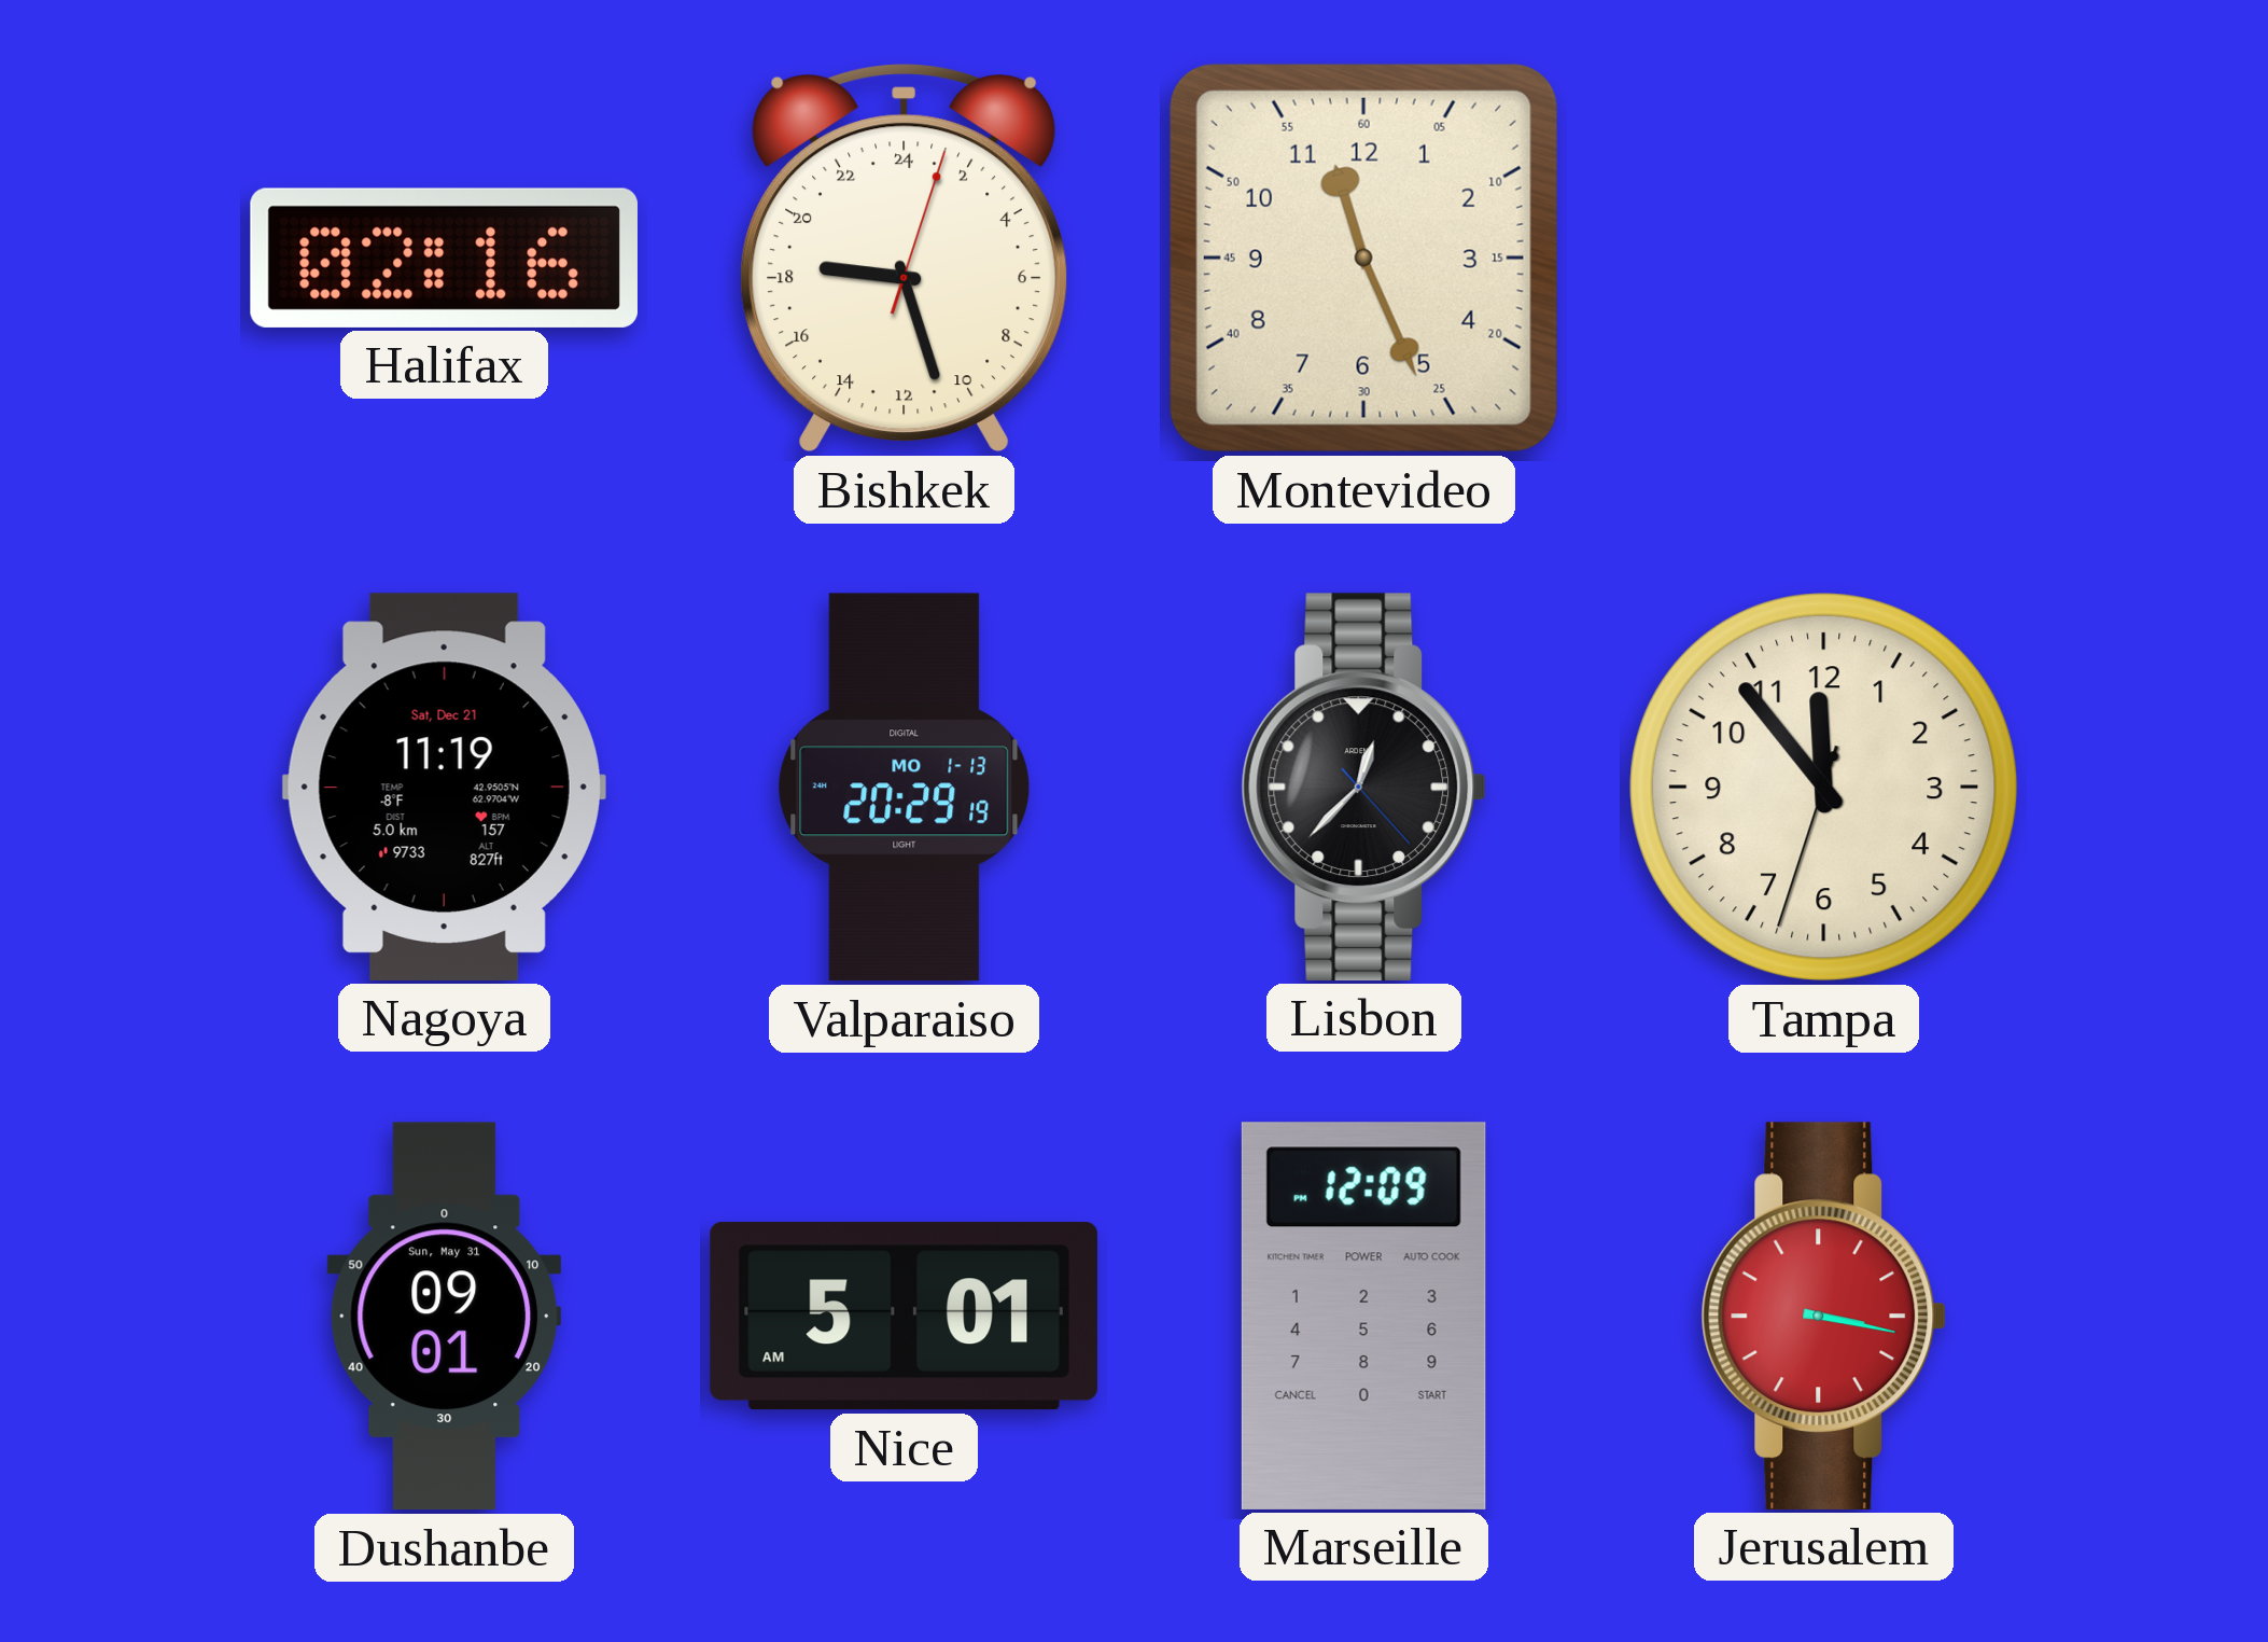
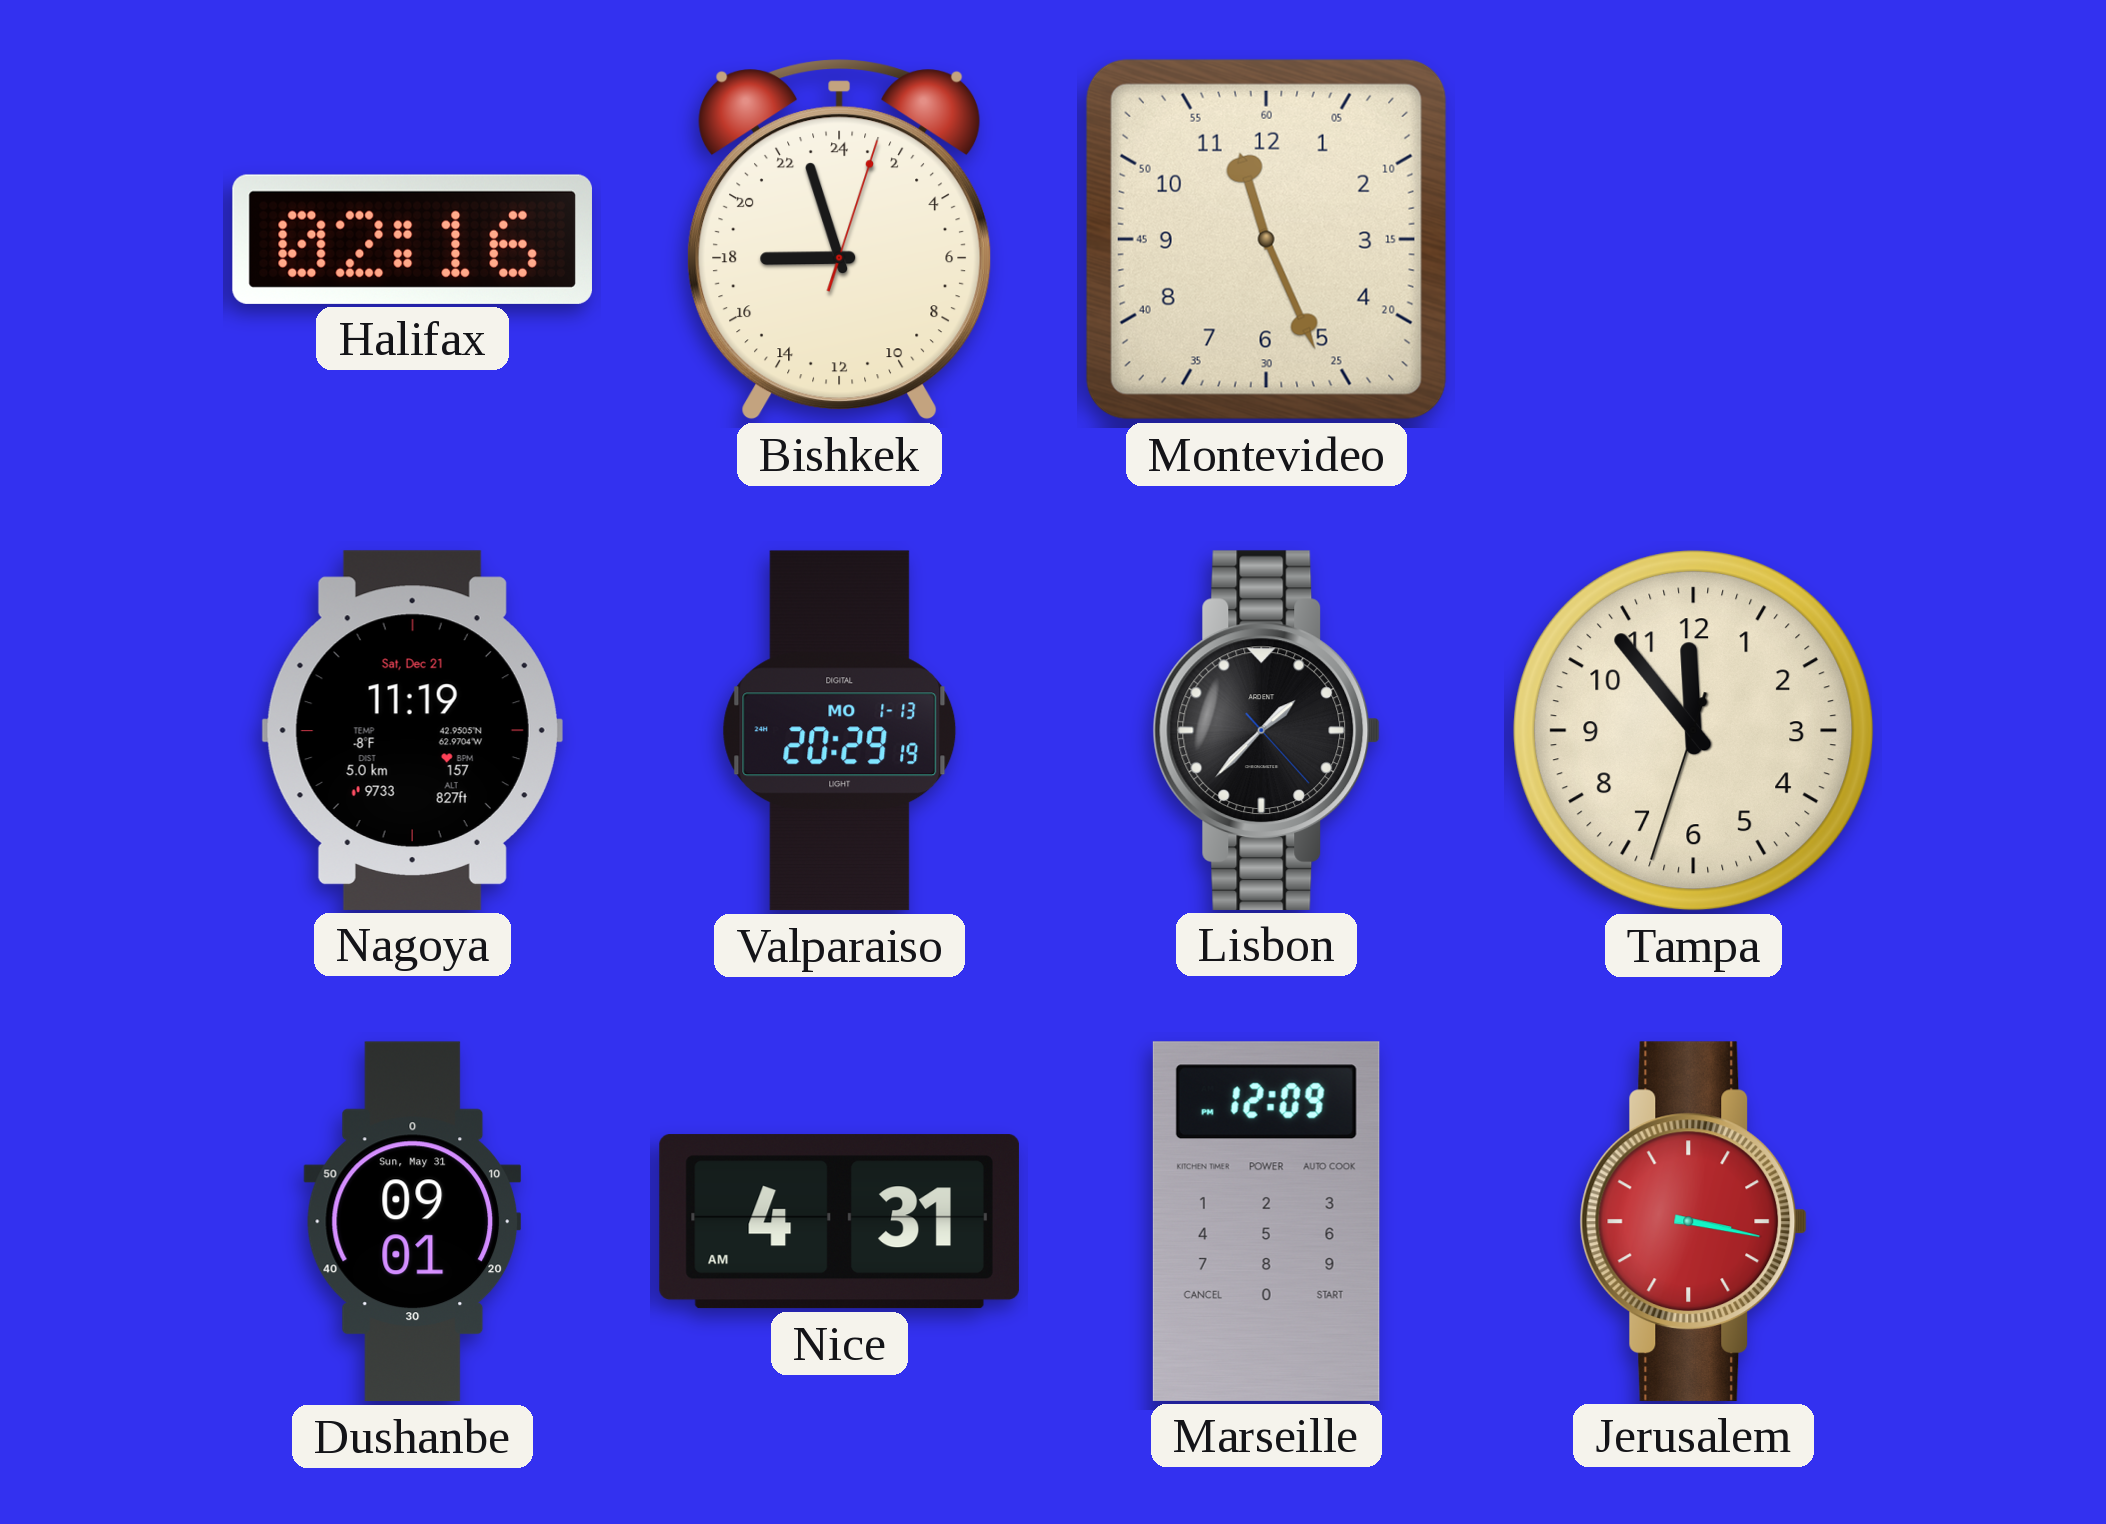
Bishkek: 18:27 -> 17:57
Lisbon: 12:37 -> 1:37
Nice: 5:01 -> 4:31
